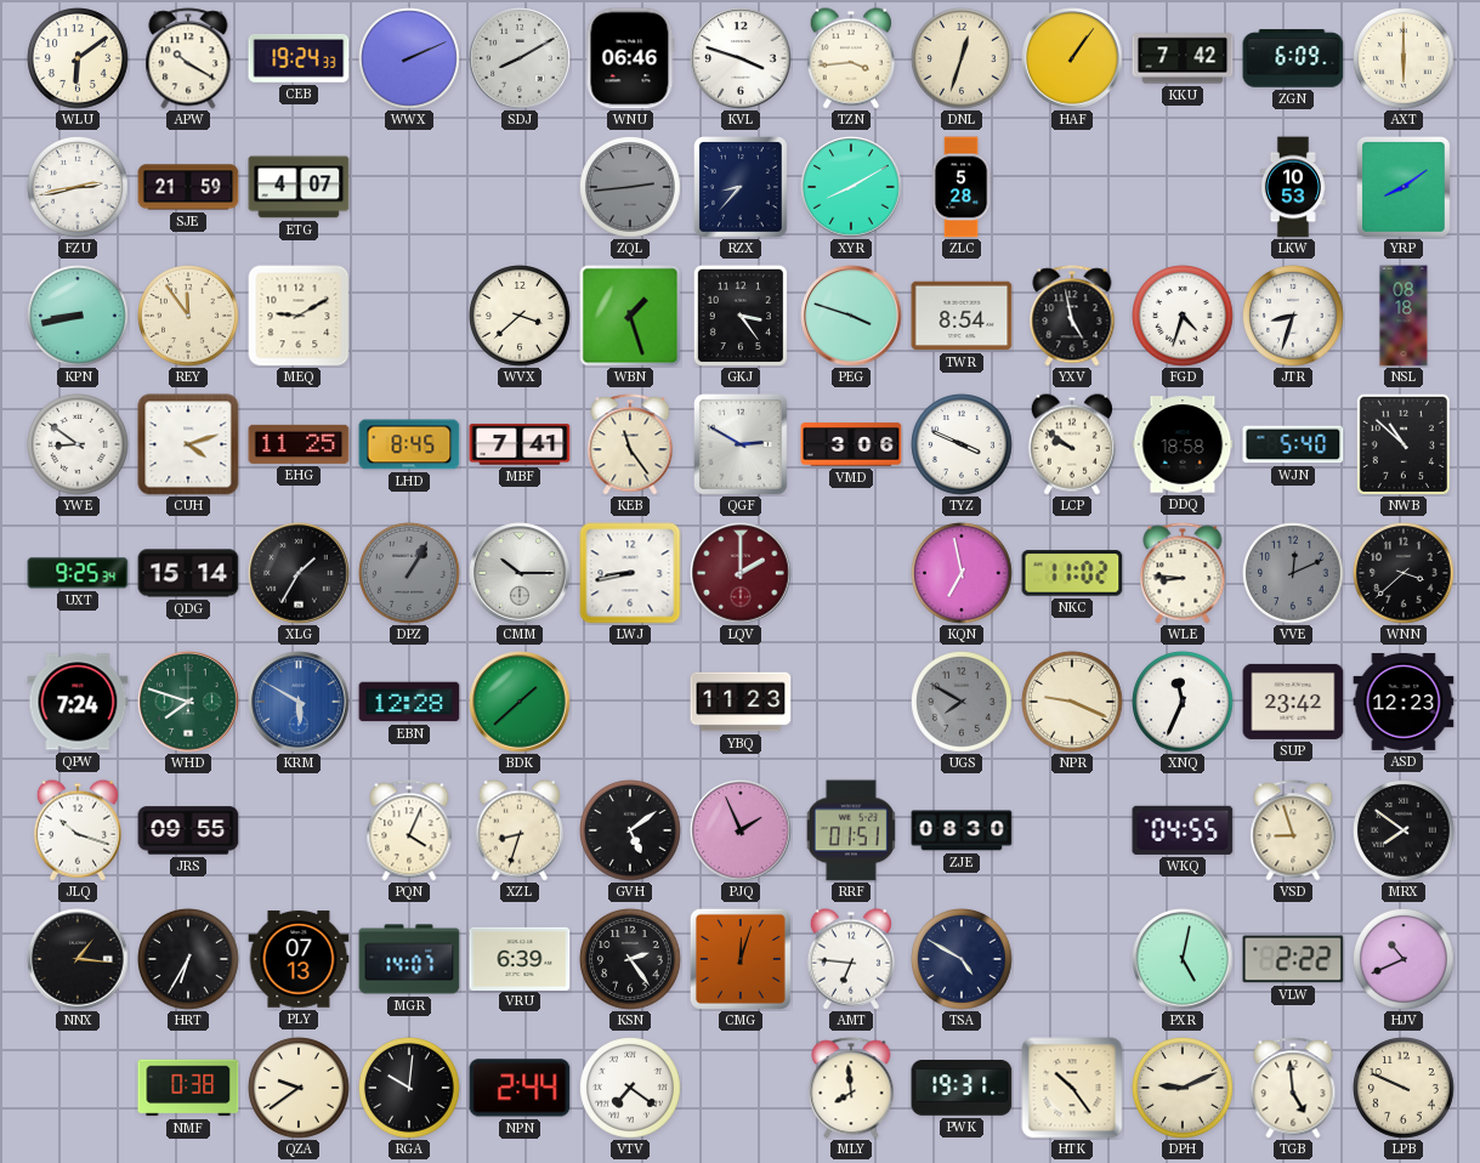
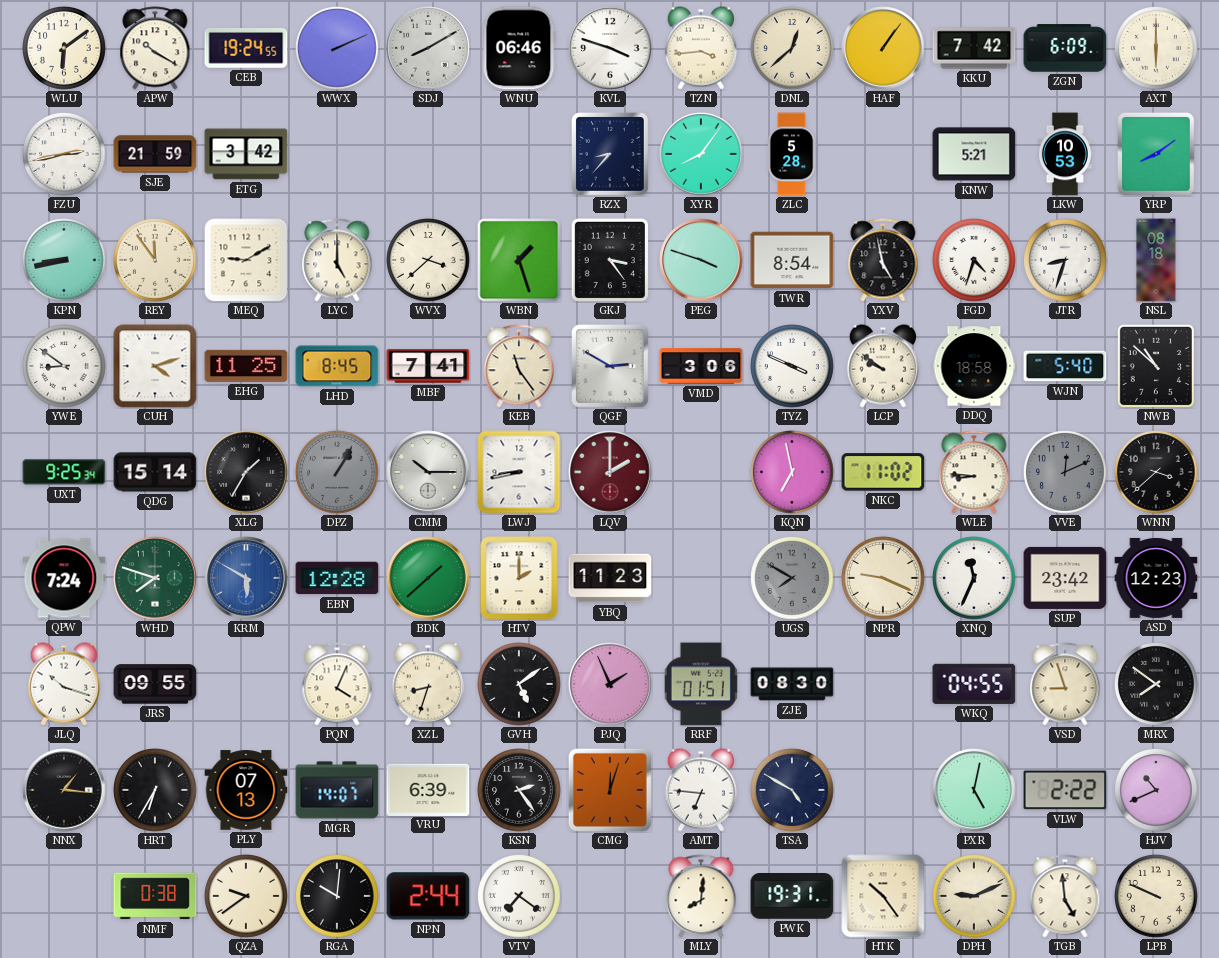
CEB: 19:24:33 -> 19:24:55
DNL: 12:33 -> 12:38
ETG: 4:07 -> 3:42
ZQL: 2:44 -> none
XYR: 8:10 -> 8:06
KNW: none -> 5:21
LYC: none -> 5:00
HTV: none -> 2:00
MLY: 7:59 -> 8:01
